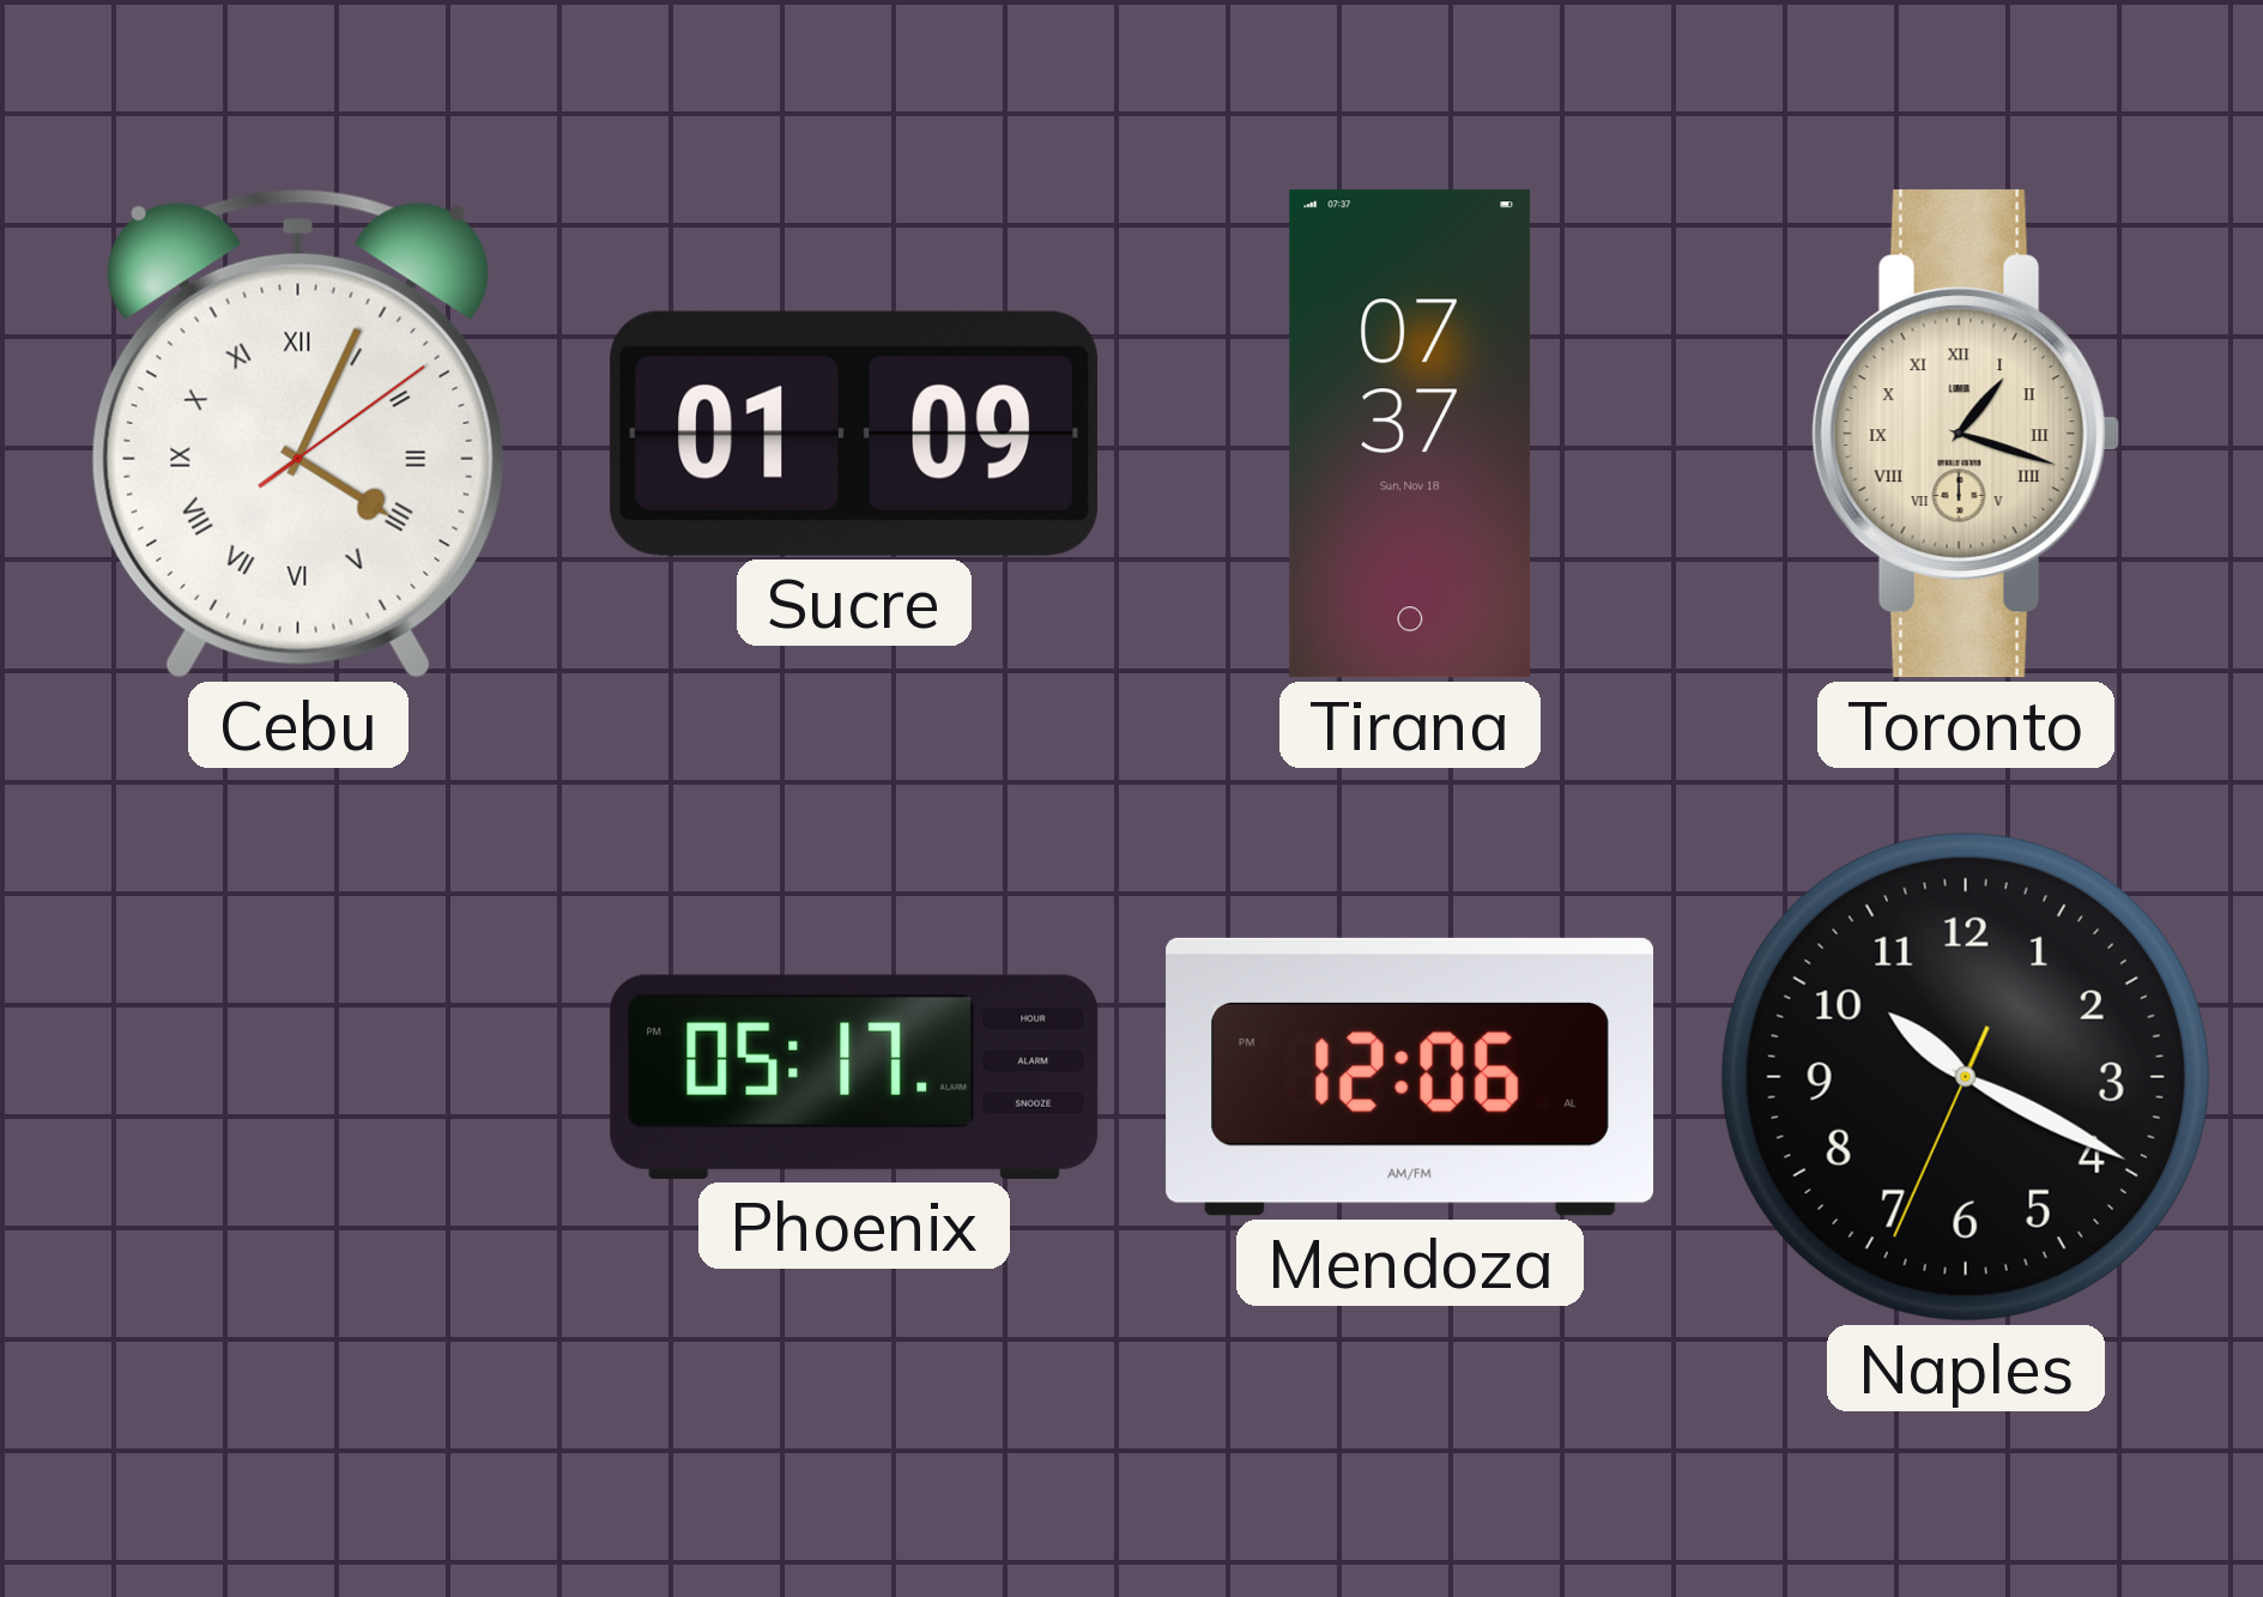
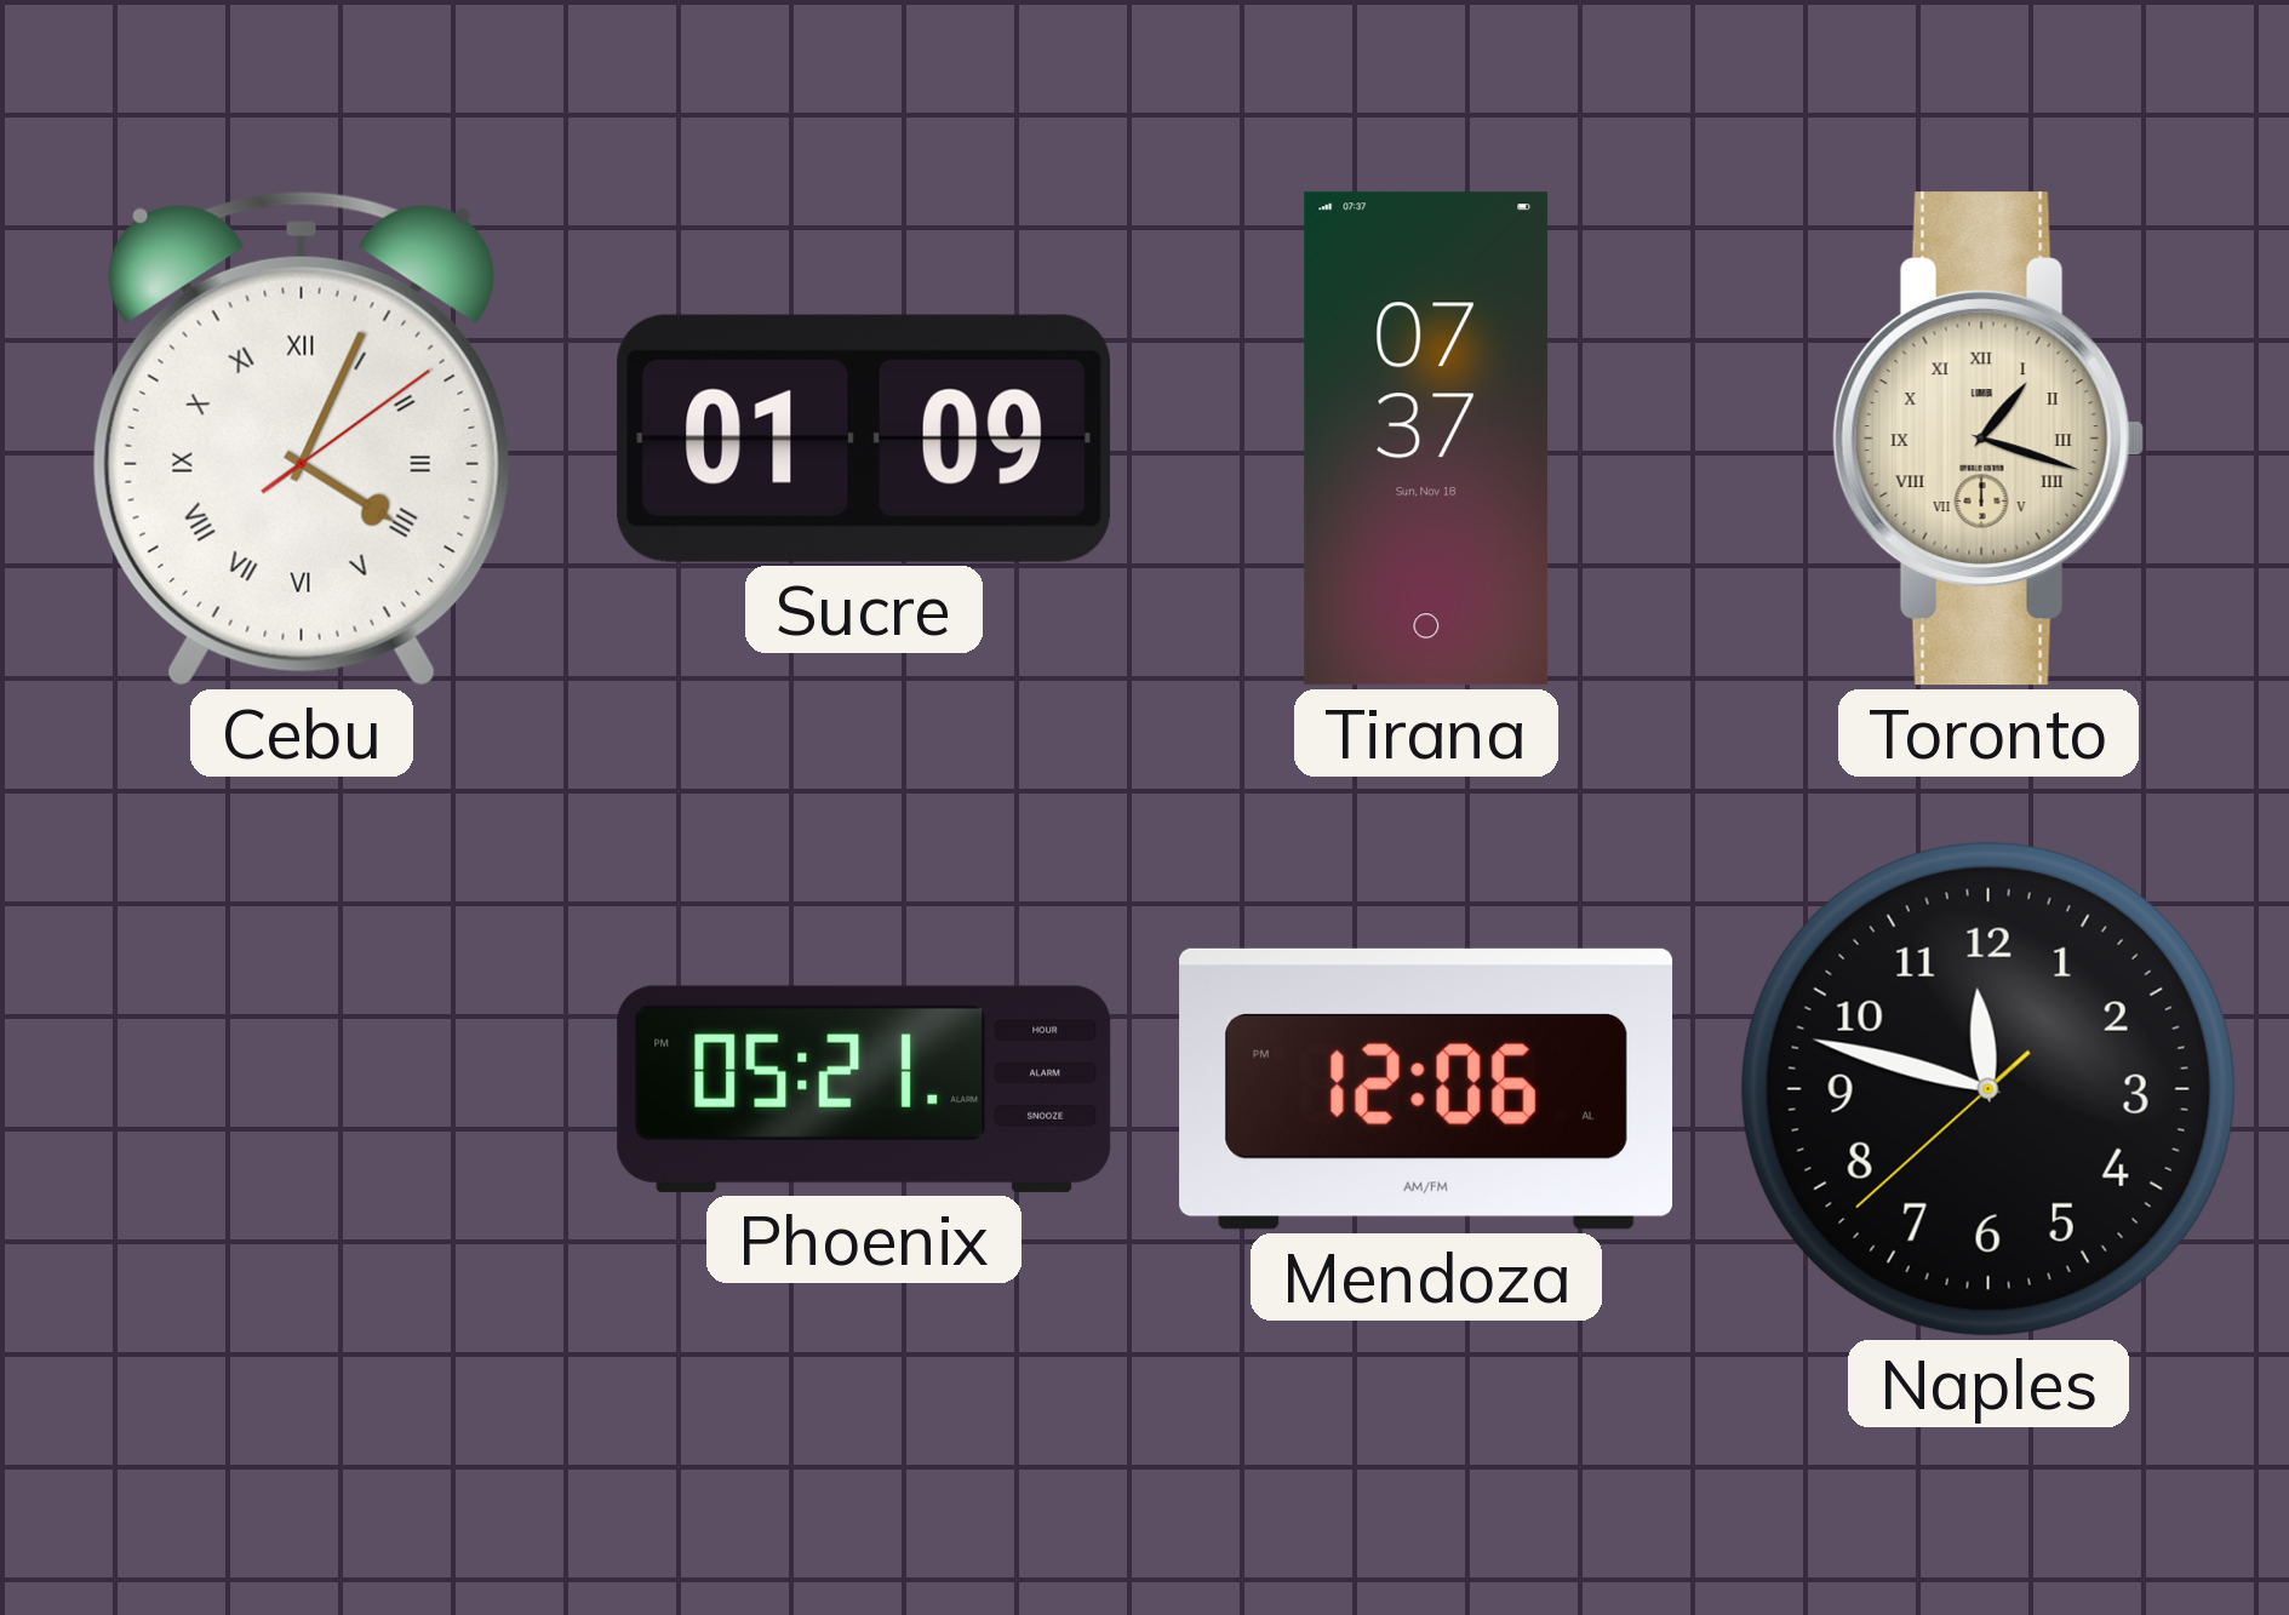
Phoenix: 05:17 -> 05:21
Naples: 10:19 -> 11:47
